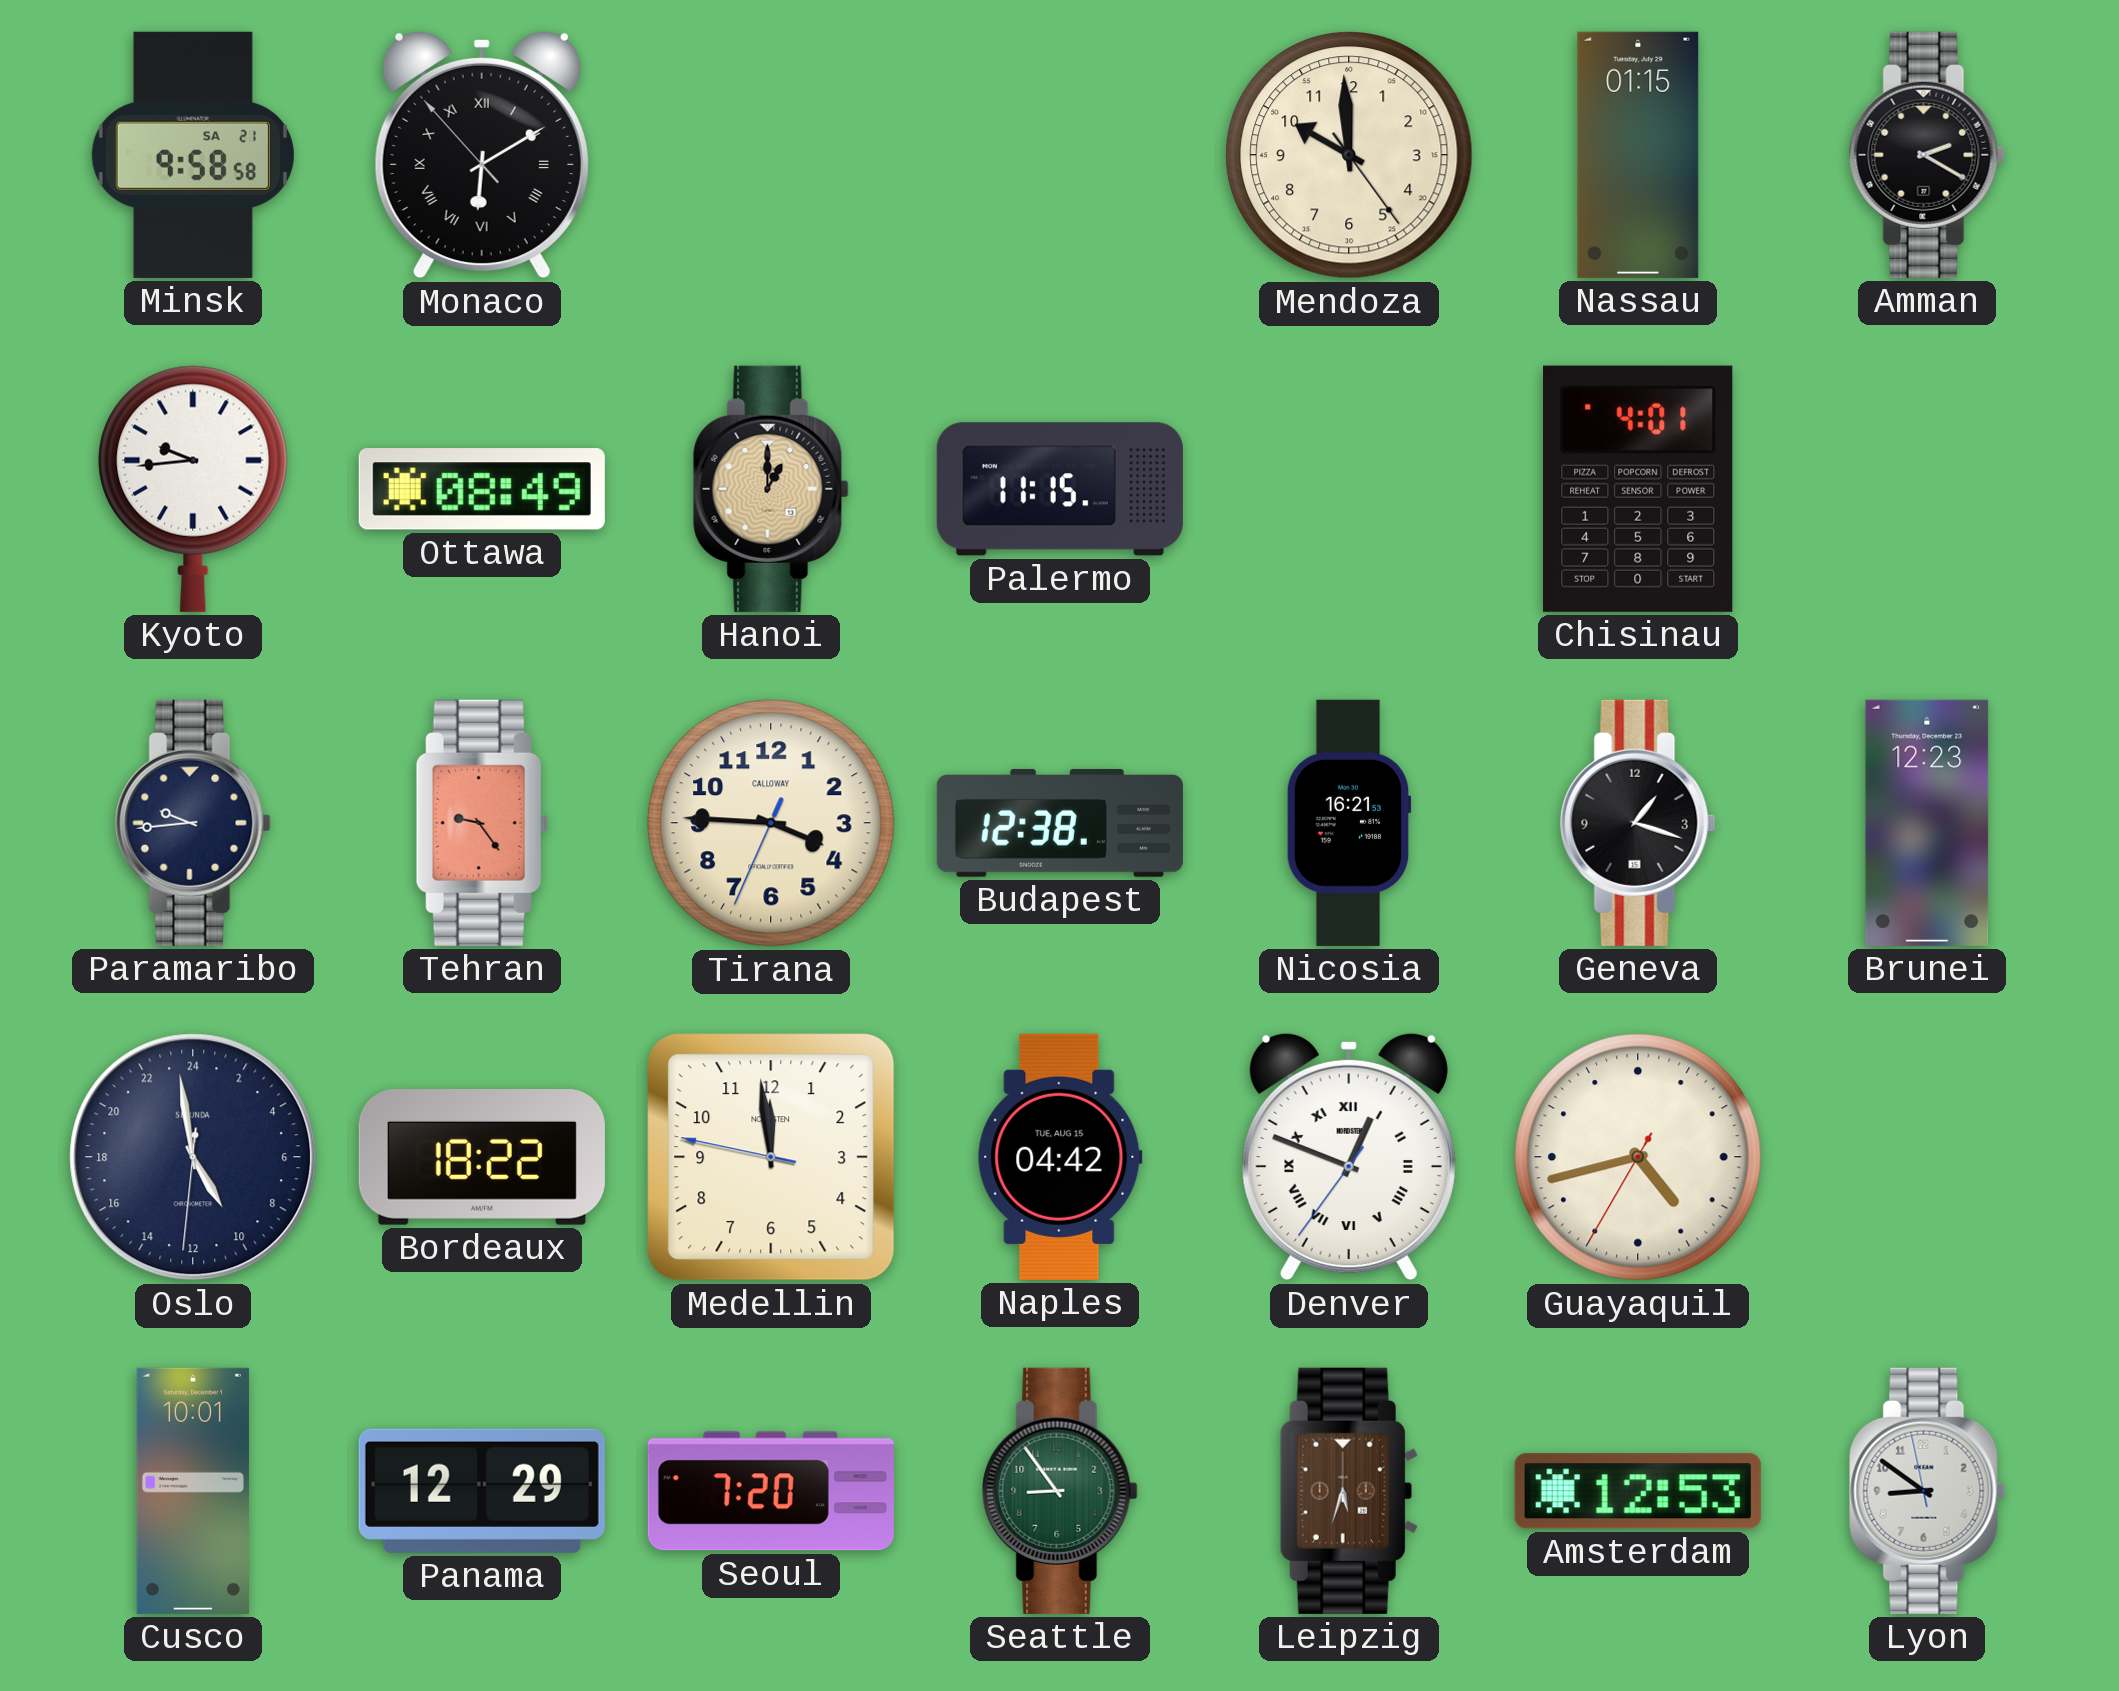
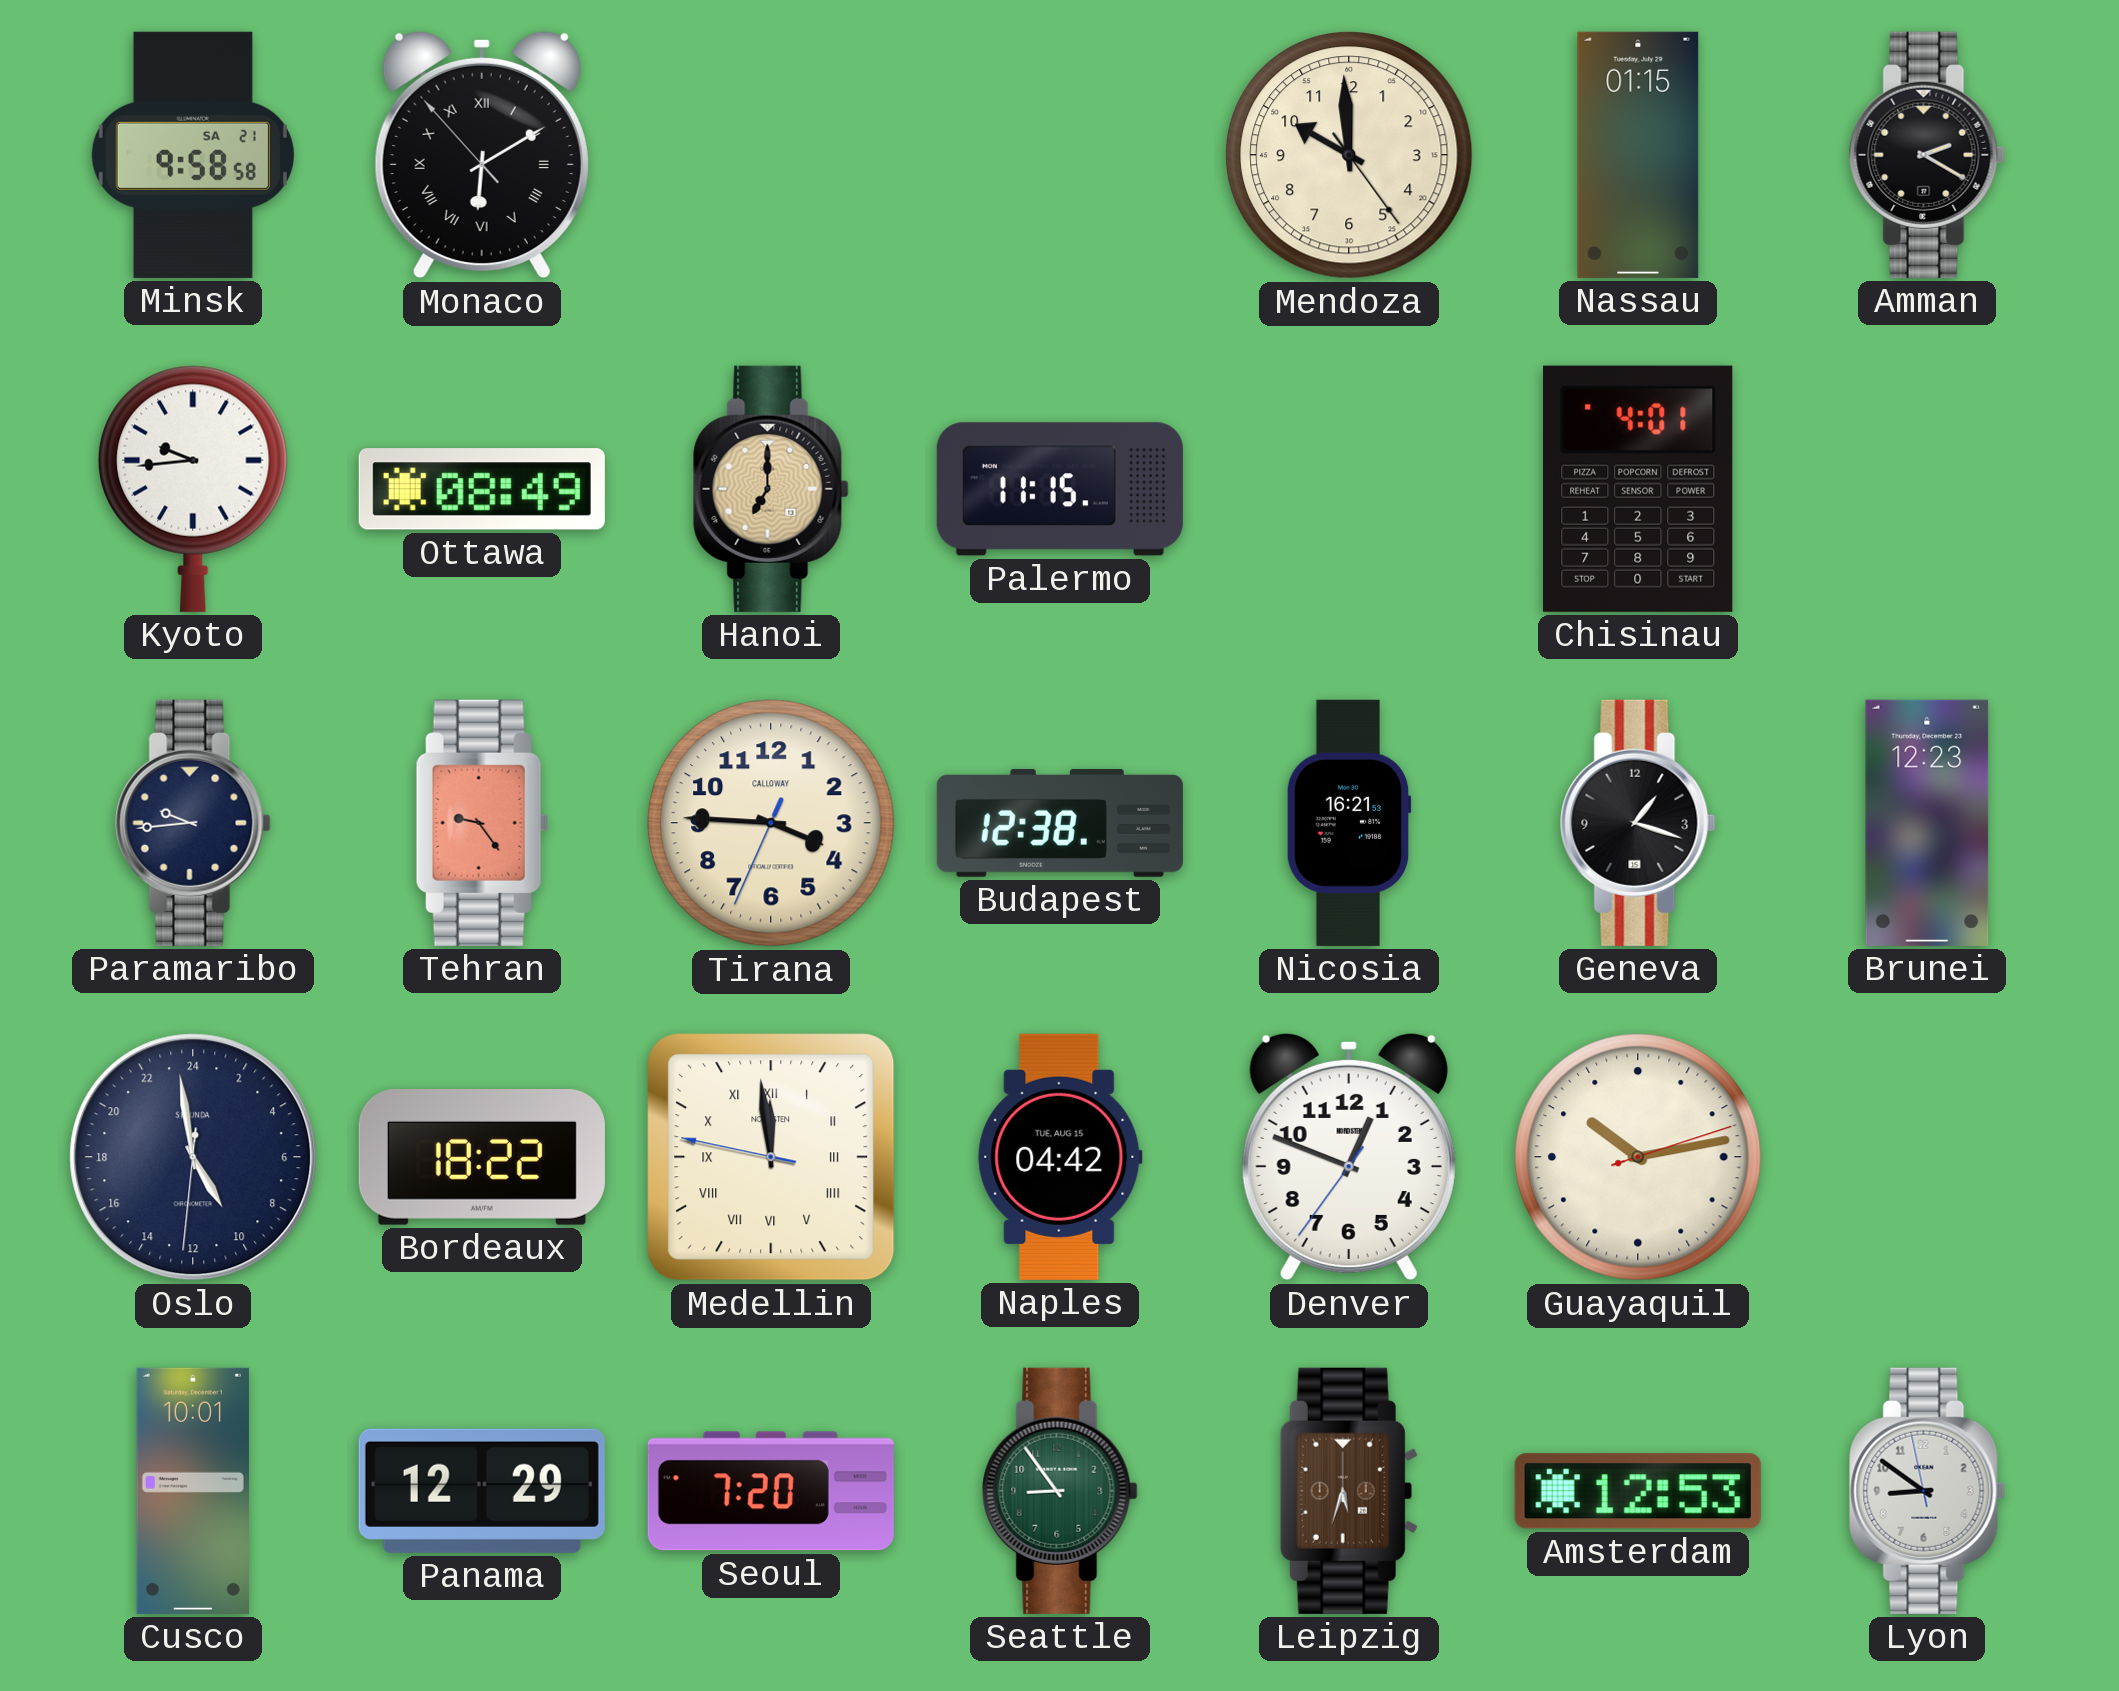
Hanoi: 1:00 -> 7:00
Medellin numerals: Arabic -> Roman
Denver numerals: Roman -> Arabic
Guayaquil: 4:42 -> 10:13
